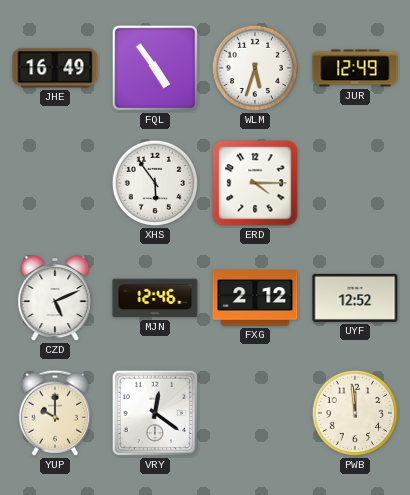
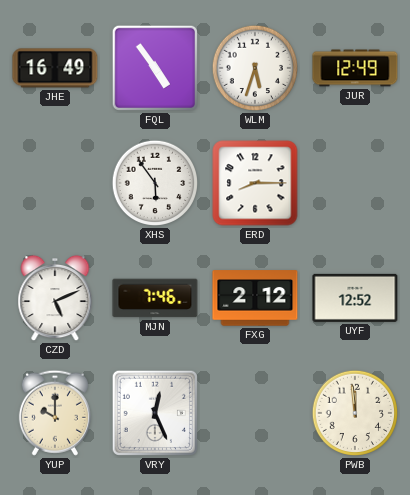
ERD: 4:15 -> 8:15
MJN: 12:46 -> 7:46
VRY: 12:21 -> 12:26
